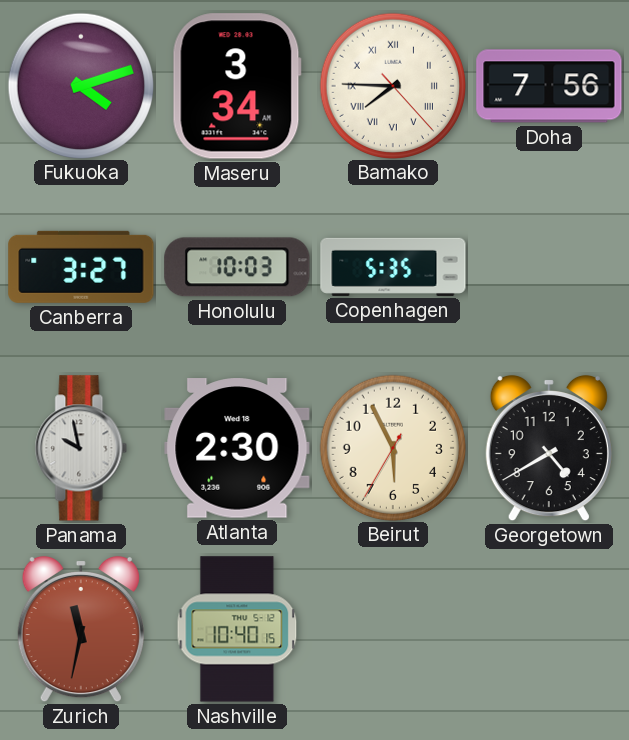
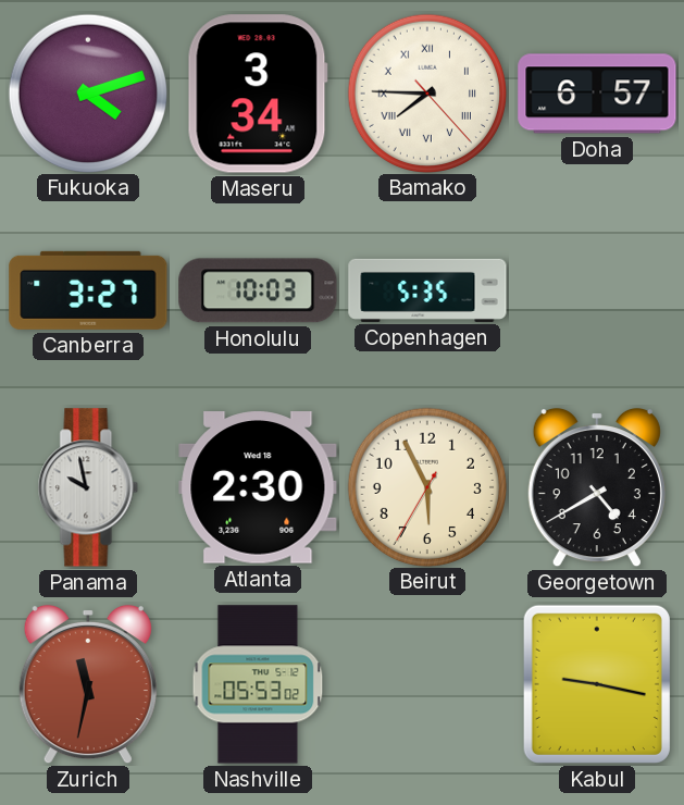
Doha: 7:56 -> 6:57
Nashville: 10:40 -> 05:53
Kabul: none -> 9:17
